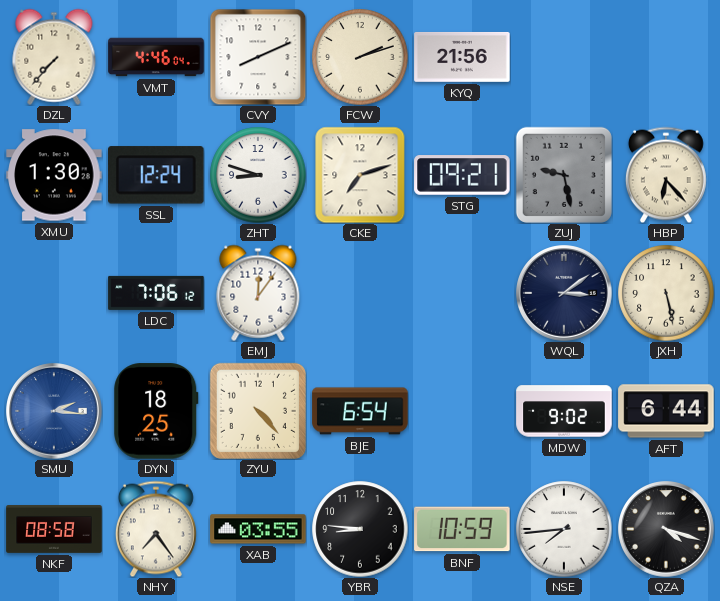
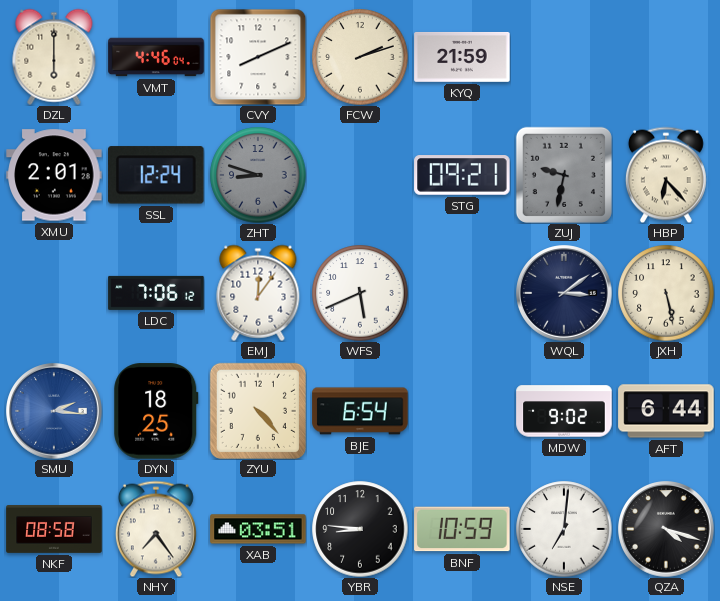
DZL: 7:37 -> 6:00
KYQ: 21:56 -> 21:59
XMU: 1:30 -> 2:01
ZHT dial: white -> grey
CKE: 7:12 -> none
ZUJ: 9:28 -> 9:32
WFS: none -> 5:41
XAB: 03:55 -> 03:51
NSE: 7:44 -> 7:01
